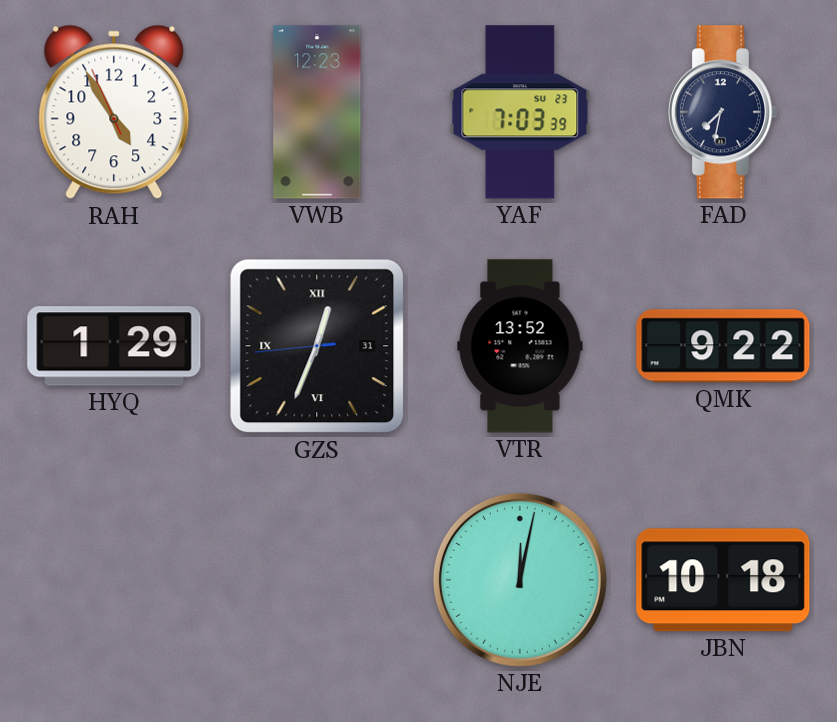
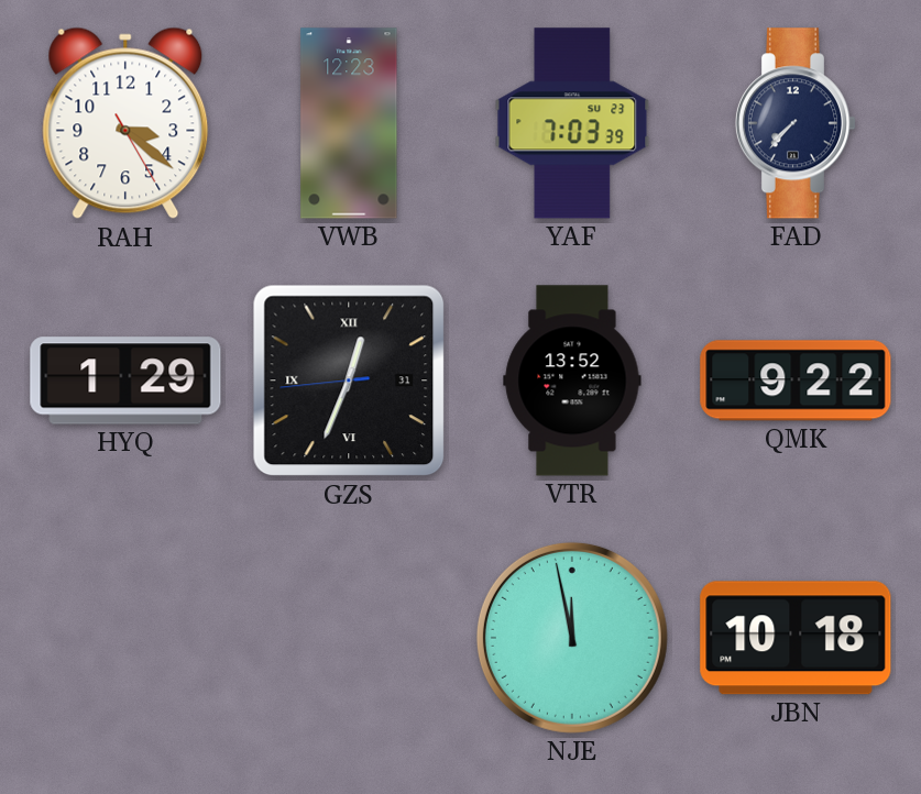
RAH: 4:54 -> 3:21
FAD: 7:32 -> 7:37
NJE: 12:02 -> 11:58
